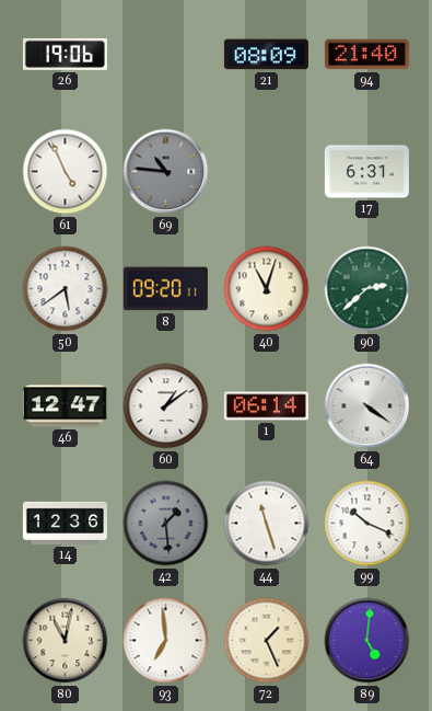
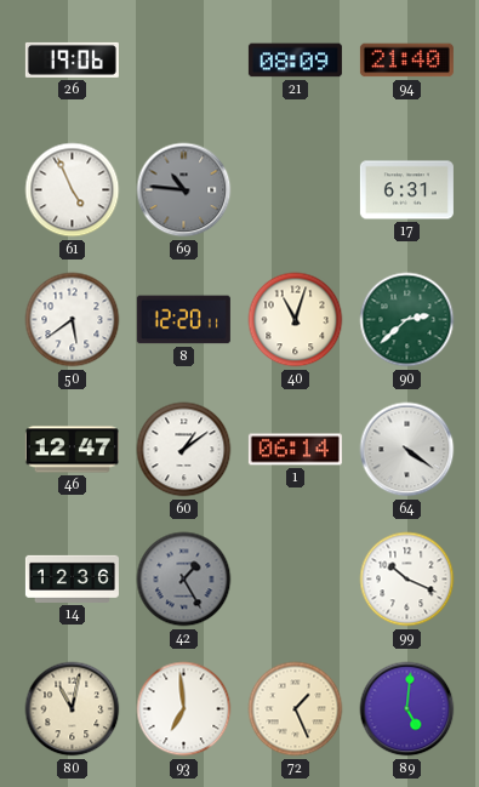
8: 09:20 -> 12:20
42: 1:29 -> 1:25
44: 11:27 -> none
